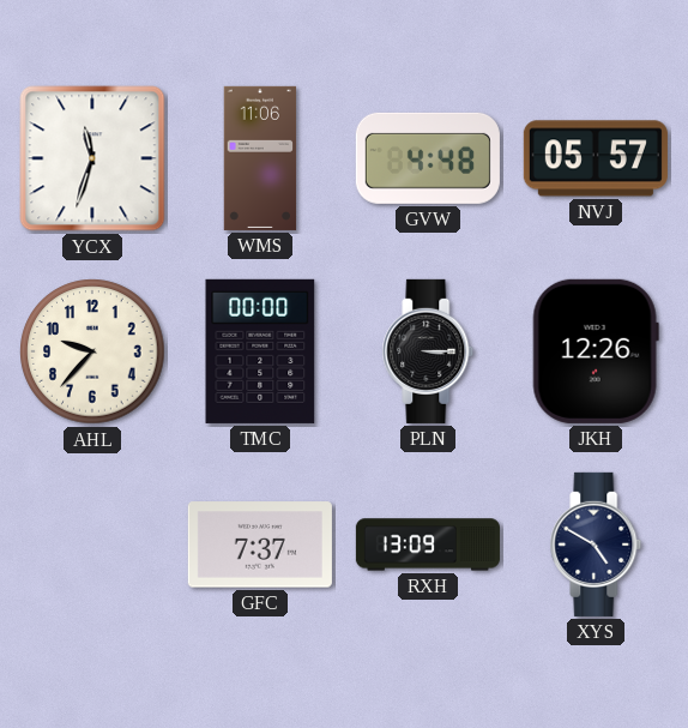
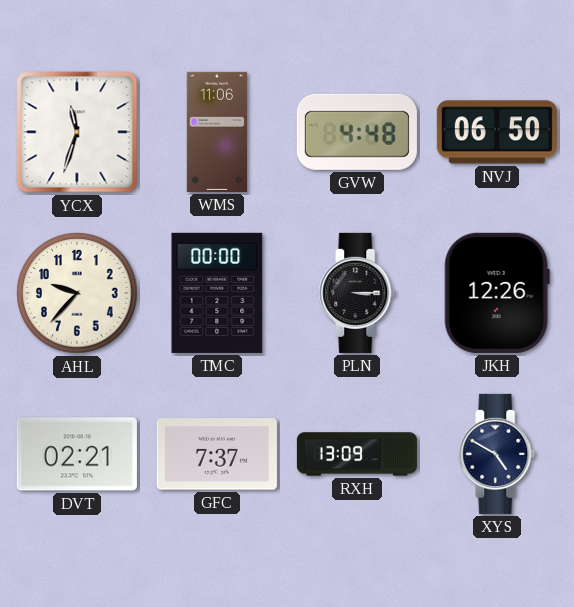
NVJ: 05:57 -> 06:50
DVT: none -> 02:21
